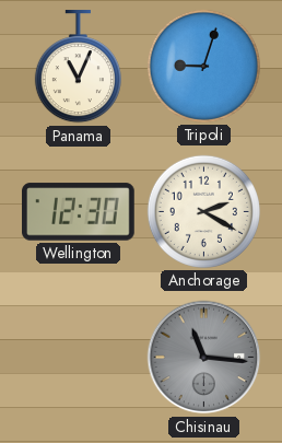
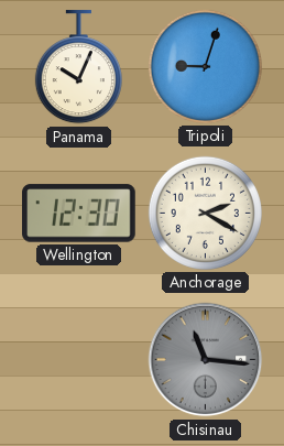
Panama: 11:04 -> 10:04
